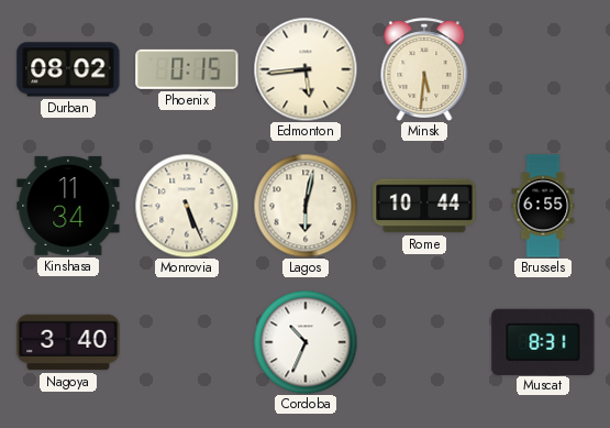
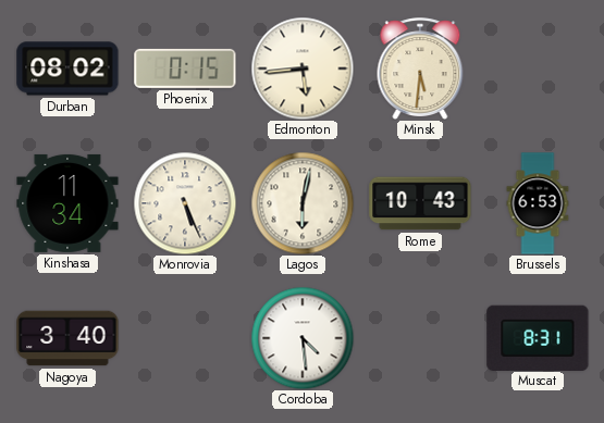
Rome: 10:44 -> 10:43
Brussels: 6:55 -> 6:53
Cordoba: 10:34 -> 4:29
